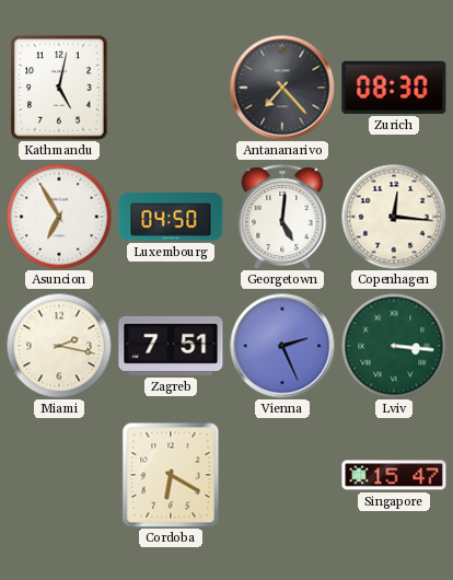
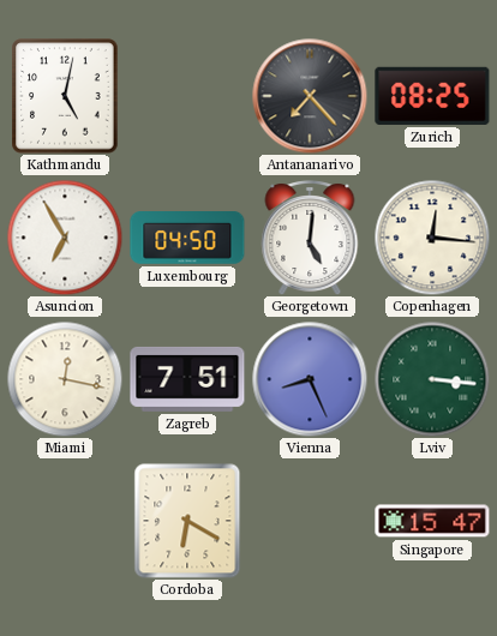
Zurich: 08:30 -> 08:25
Miami: 2:17 -> 12:17
Vienna: 2:26 -> 8:26
